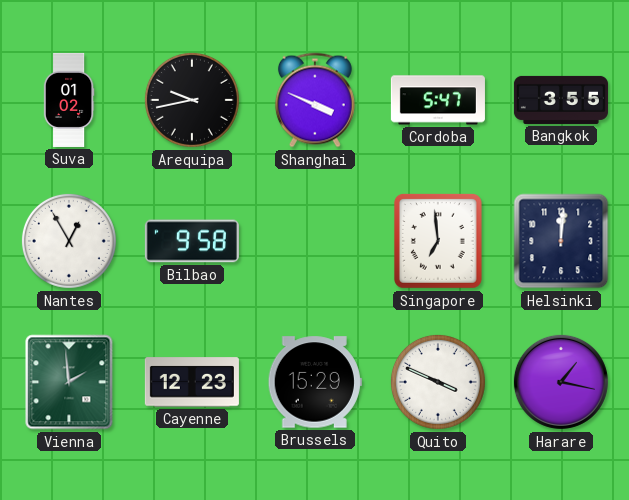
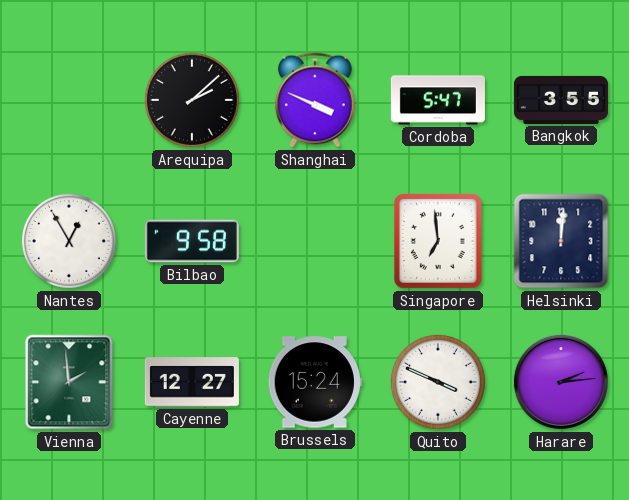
Suva: 01:02 -> none
Arequipa: 9:43 -> 2:08
Cayenne: 12:23 -> 12:27
Brussels: 15:29 -> 15:24
Harare: 1:17 -> 2:14
